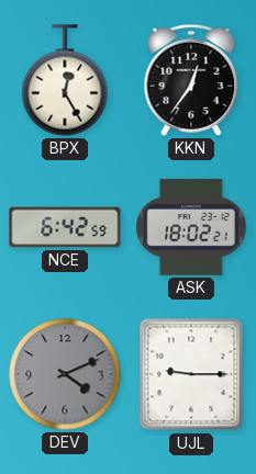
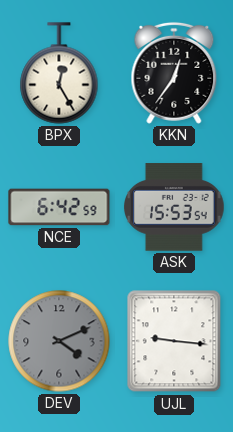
ASK: 18:02 -> 15:53
UJL: 9:15 -> 9:16
